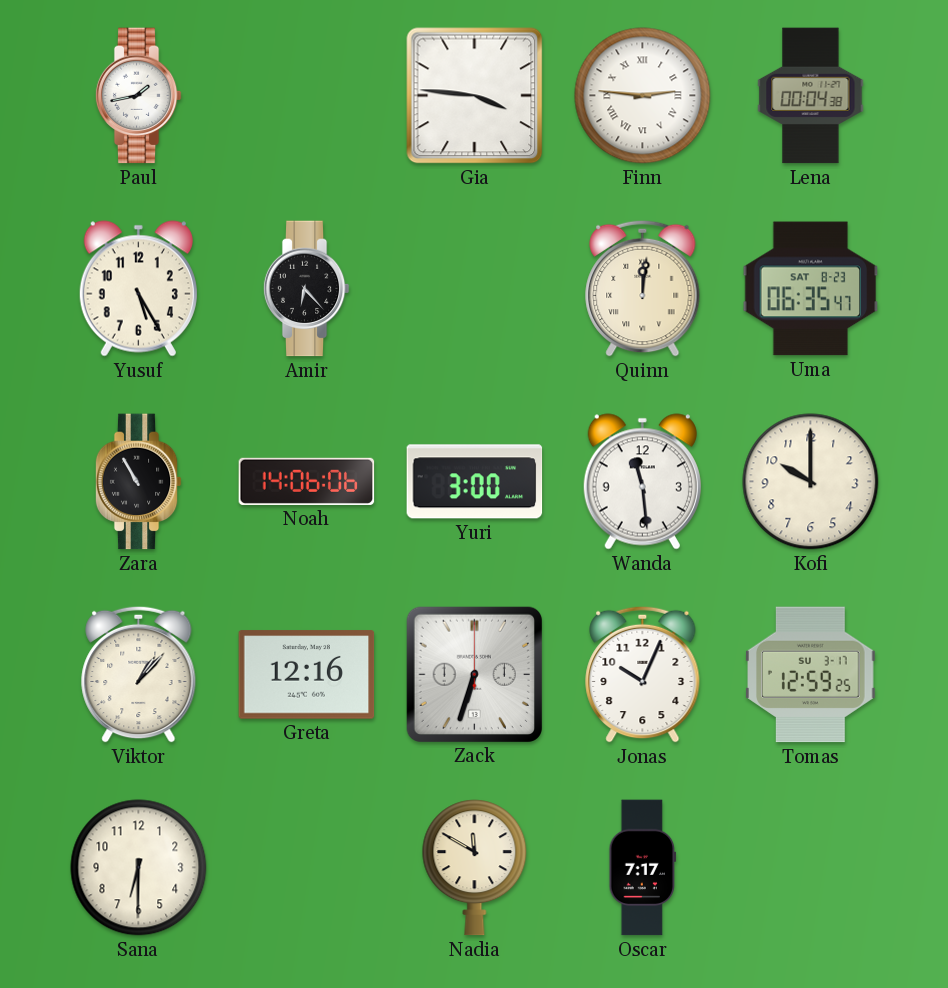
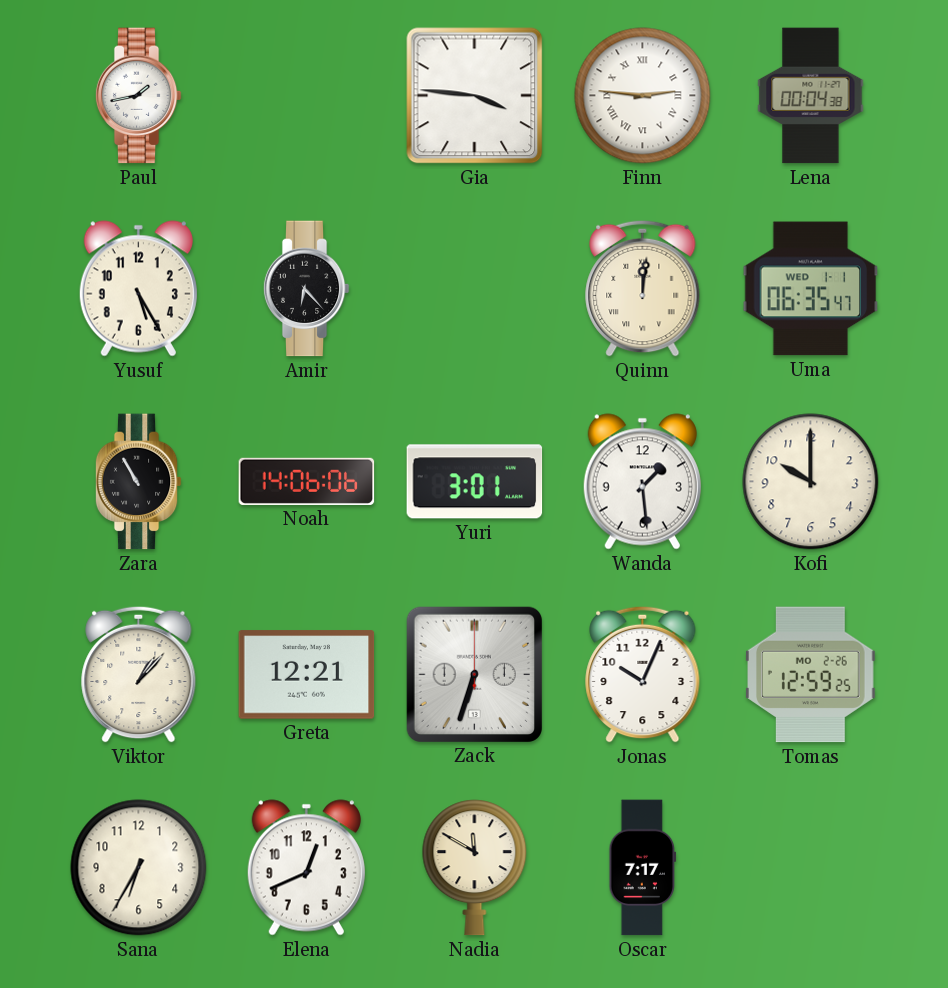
Uma date: SAT 8-23 -> WED 1-1
Yuri: 3:00 -> 3:01
Wanda: 11:29 -> 1:29
Greta: 12:16 -> 12:21
Tomas date: SU 3-17 -> MO 2-26
Sana: 6:30 -> 6:35
Elena: none -> 12:41
